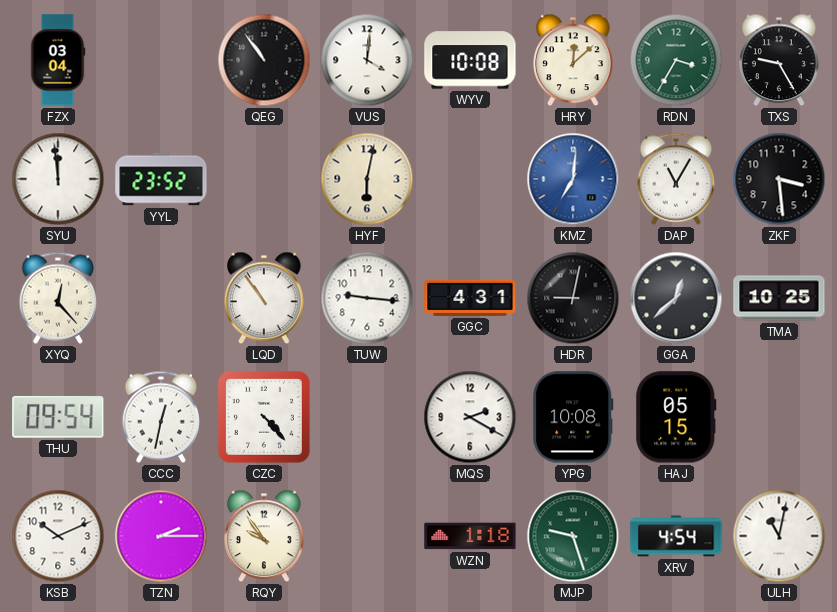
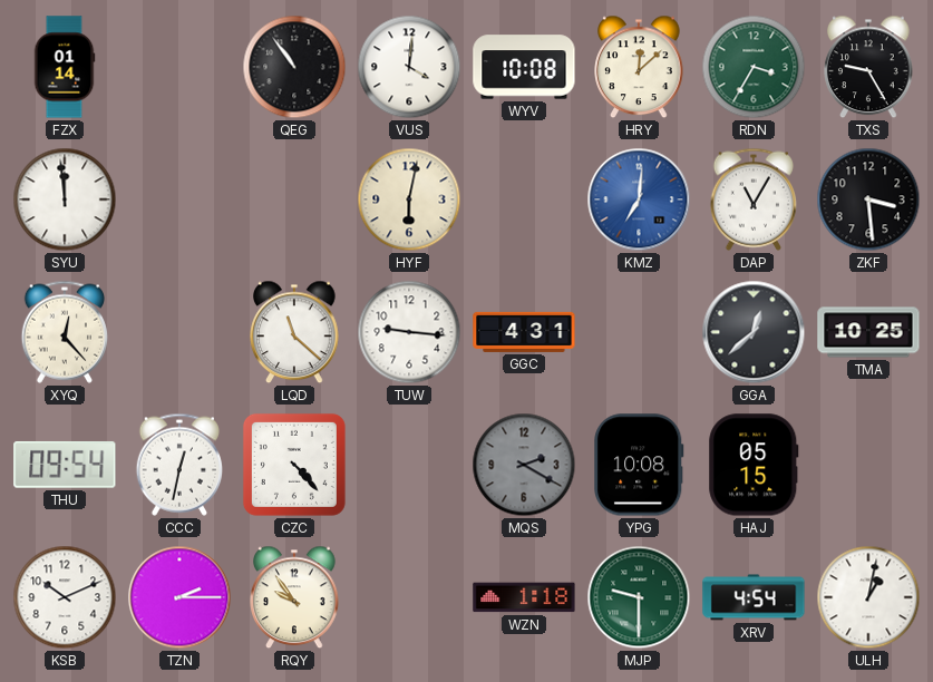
FZX: 03:04 -> 01:14
YYL: 23:52 -> none
LQD: 10:54 -> 11:22
HDR: 9:02 -> none
MQS dial: white -> grey
MJP: 9:27 -> 9:30
ULH: 11:02 -> 1:02
